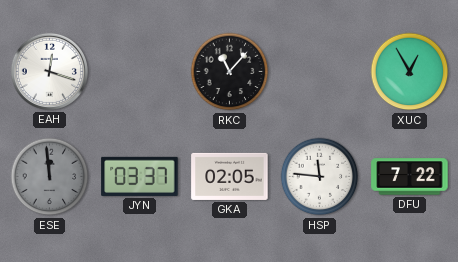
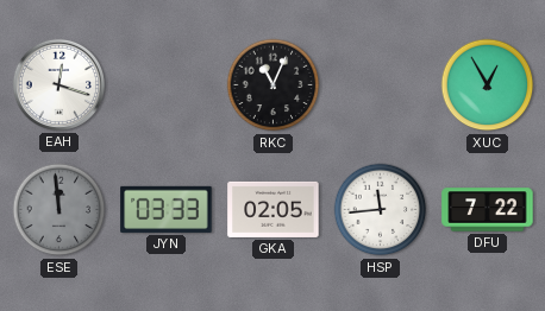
RKC: 11:07 -> 11:04
JYN: 03:37 -> 03:33
HSP: 11:46 -> 11:44
